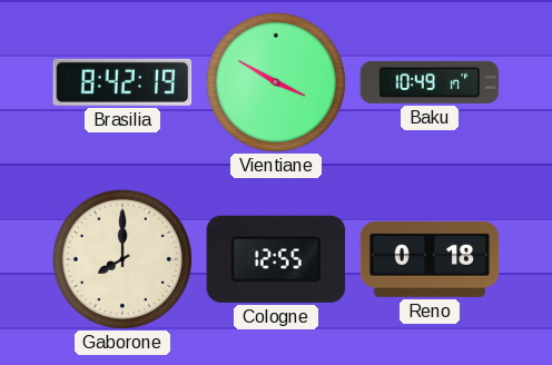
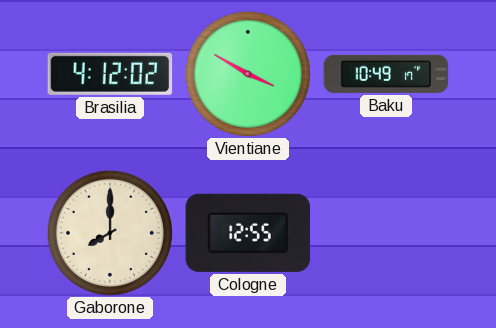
Brasilia: 8:42 -> 4:12
Reno: 0:18 -> none
